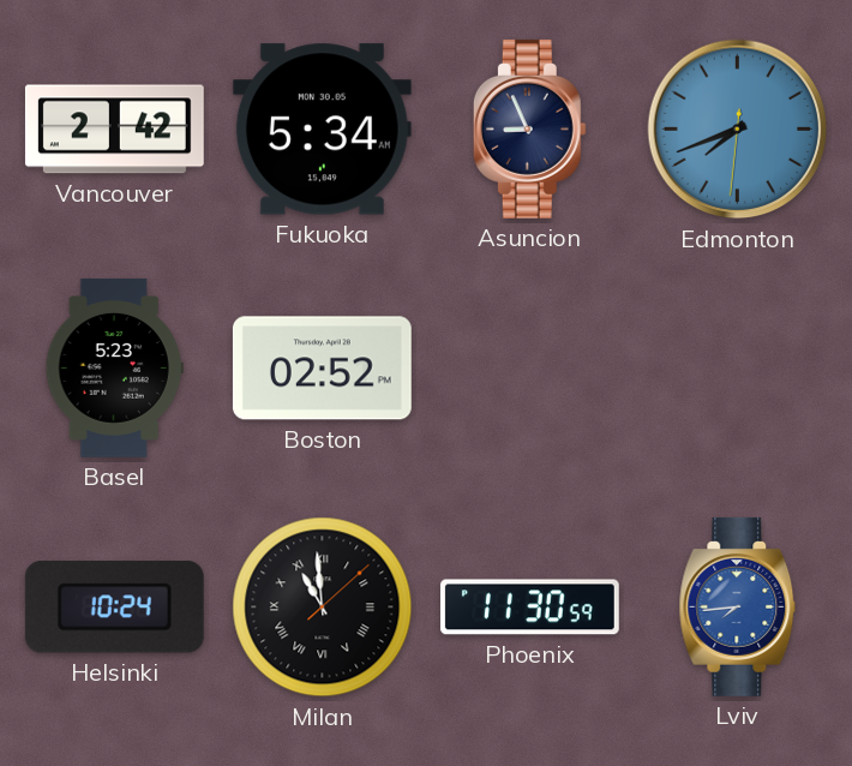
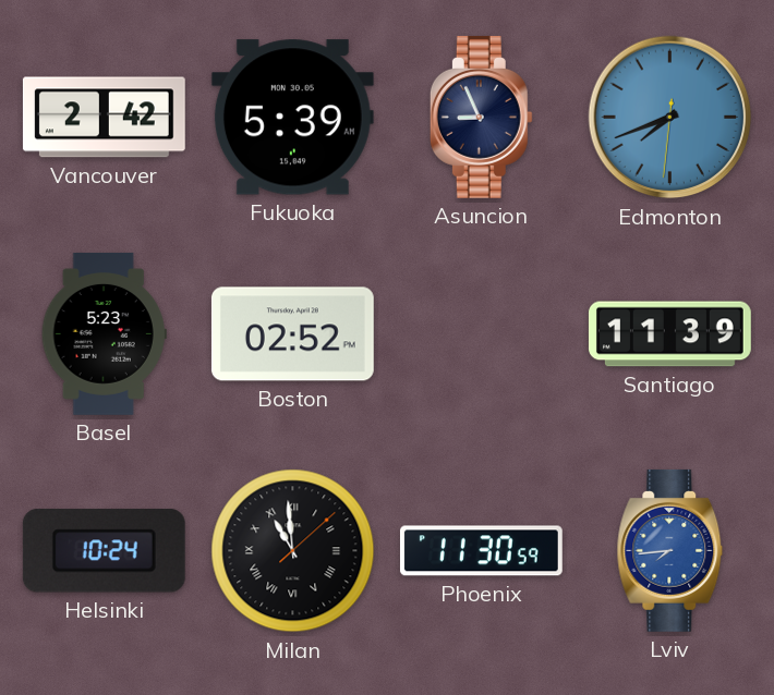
Fukuoka: 5:34 -> 5:39
Santiago: none -> 11:39
